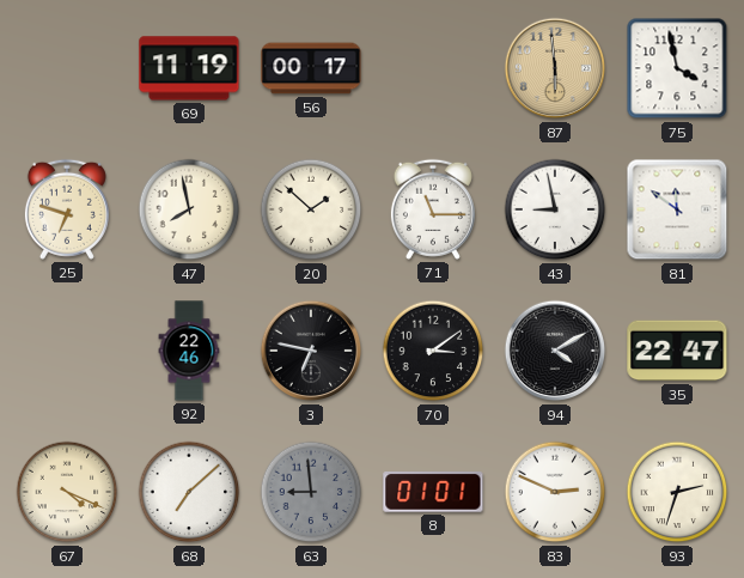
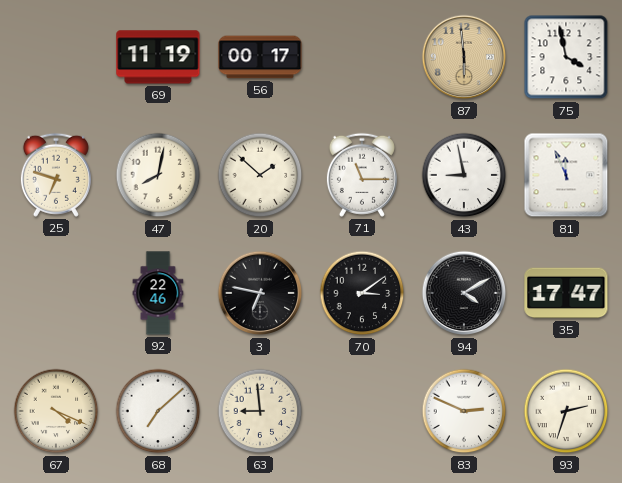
47: 7:58 -> 8:02
81: 11:51 -> 11:56
35: 22:47 -> 17:47
63 dial: grey -> cream
8: 01:01 -> none
